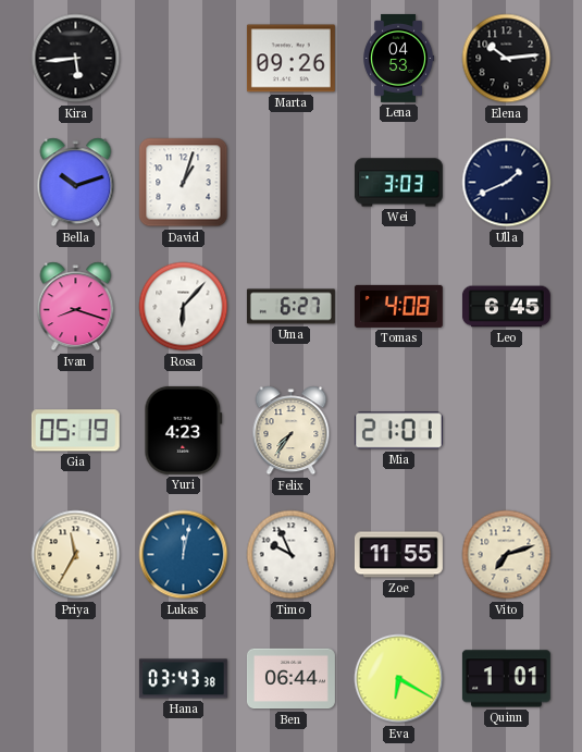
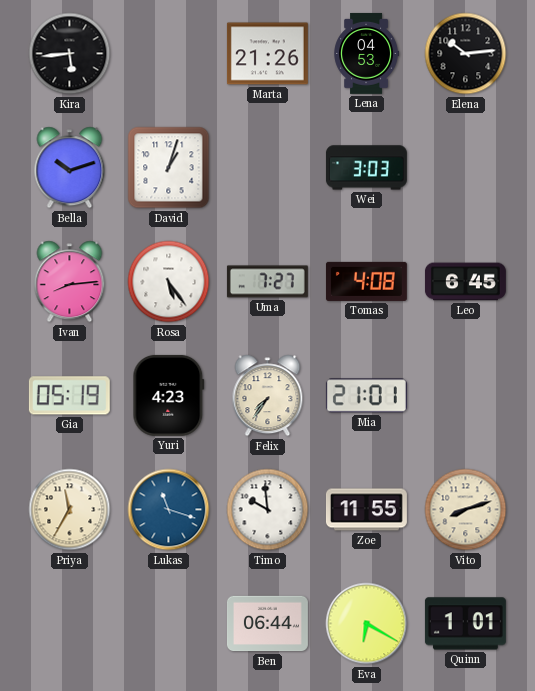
Marta: 09:26 -> 21:26
Ulla: 1:41 -> none
Ivan: 8:18 -> 8:14
Rosa: 6:07 -> 5:24
Uma: 6:27 -> 7:27
Lukas: 12:02 -> 11:18
Timo: 9:56 -> 9:59
Vito: 7:12 -> 8:12
Hana: 03:43 -> none
